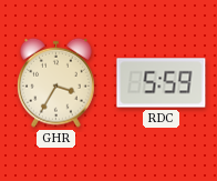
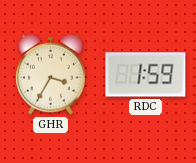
RDC: 5:59 -> 1:59
